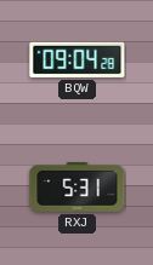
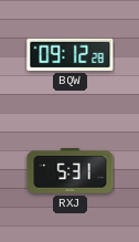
BQW: 09:04 -> 09:12
